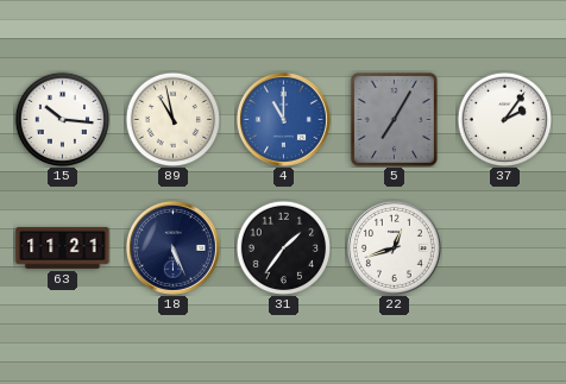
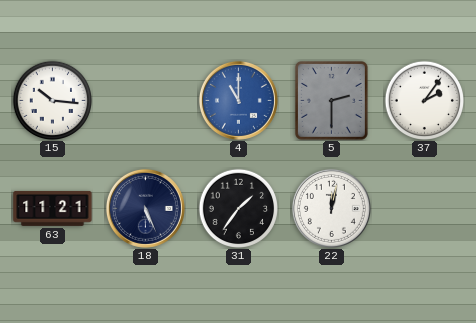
89: 10:58 -> none
5: 7:05 -> 2:30
22: 12:42 -> 12:02
